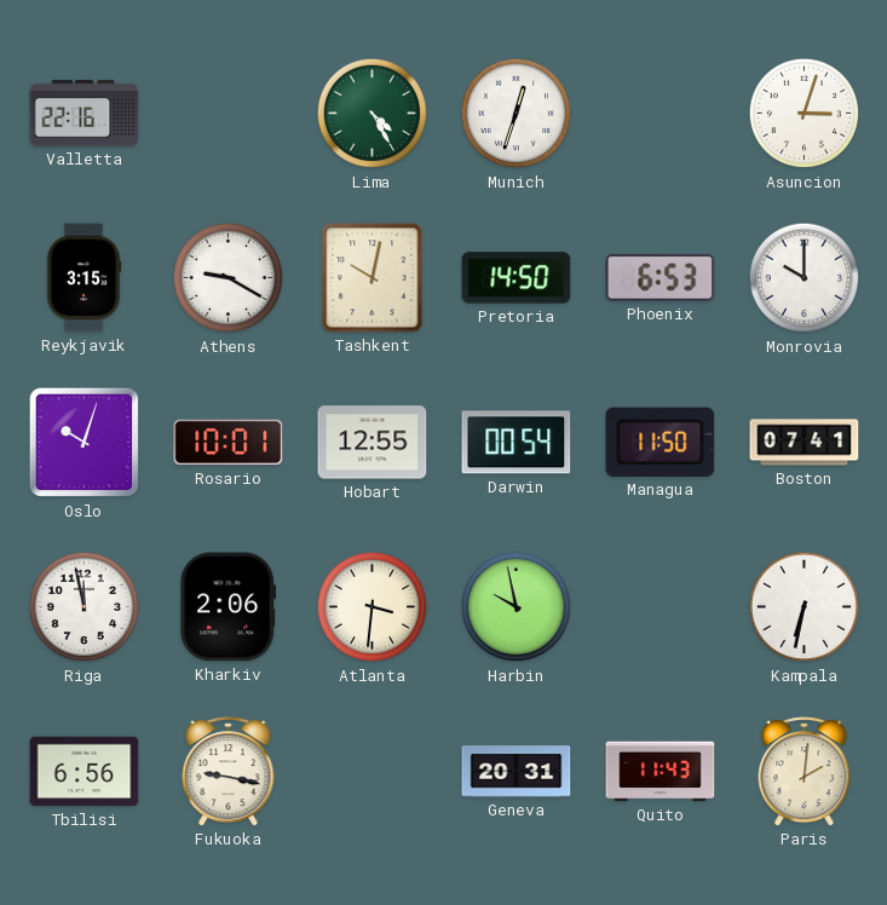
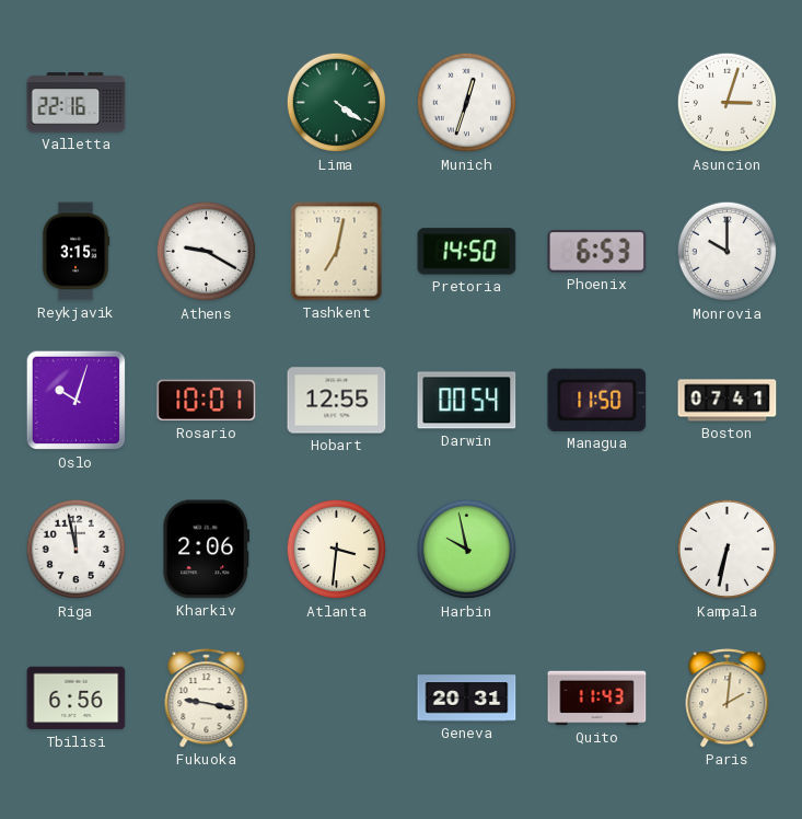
Lima: 4:25 -> 4:21
Tashkent: 10:02 -> 7:02
